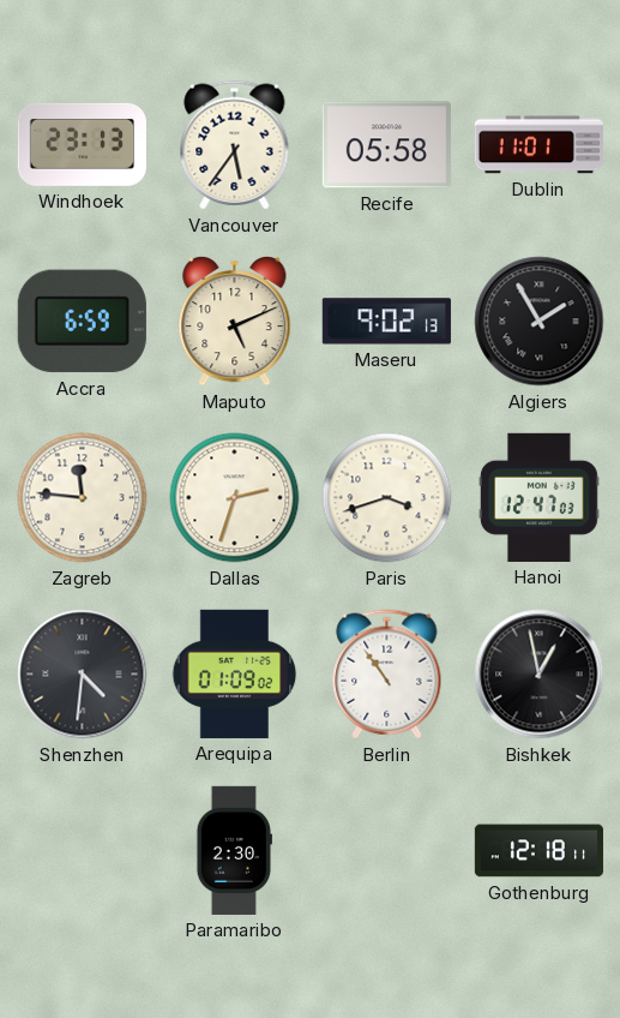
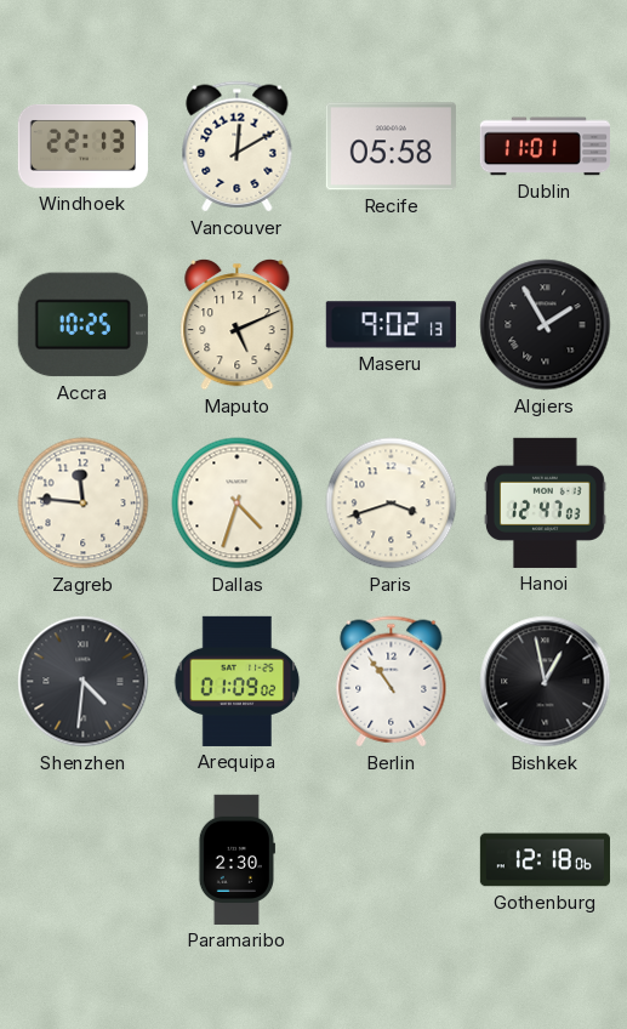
Windhoek: 23:13 -> 22:13
Vancouver: 5:36 -> 12:10
Accra: 6:59 -> 10:25
Dallas: 2:33 -> 4:33
Gothenburg: 12:18:11 -> 12:18:06
